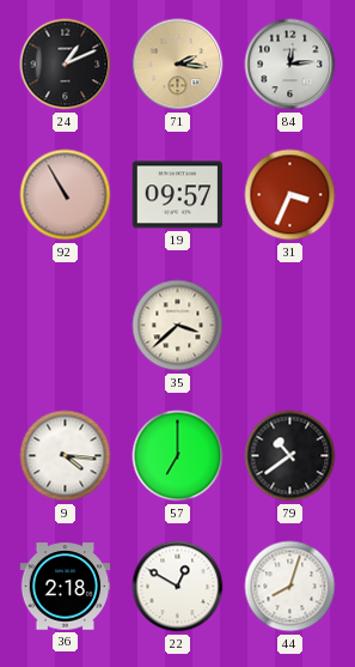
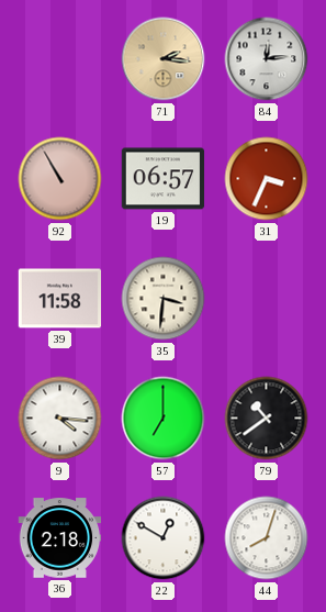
24: 1:11 -> none
19: 09:57 -> 06:57
39: none -> 11:58
35: 3:38 -> 3:31
